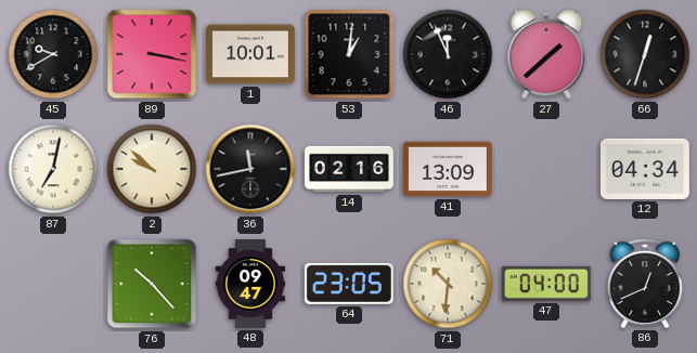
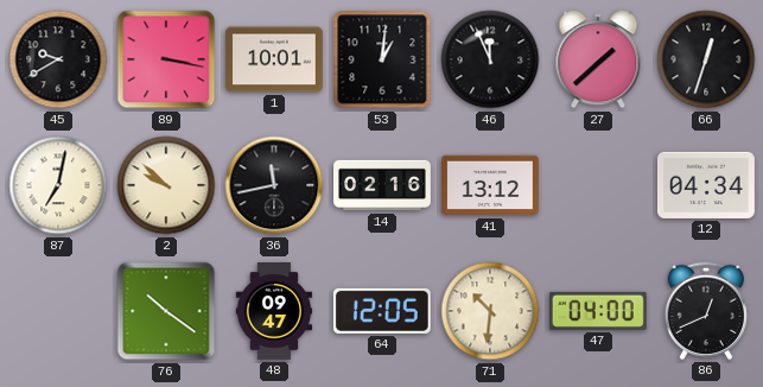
41: 13:09 -> 13:12
76: 10:23 -> 10:21
64: 23:05 -> 12:05
